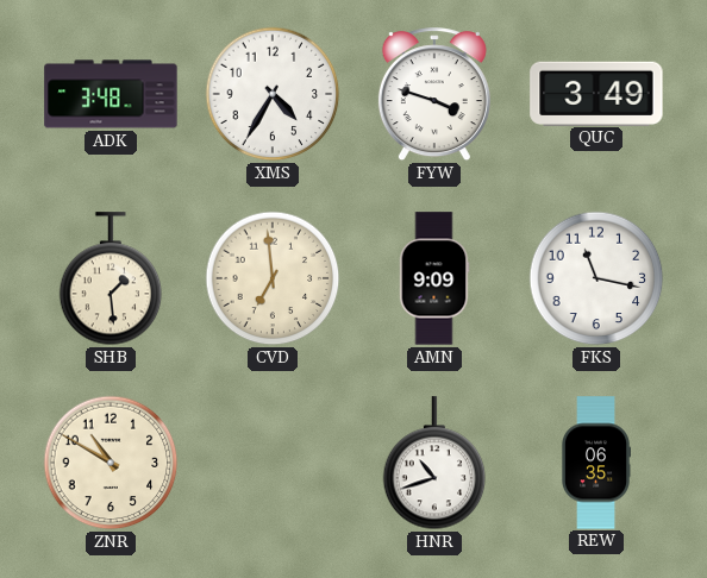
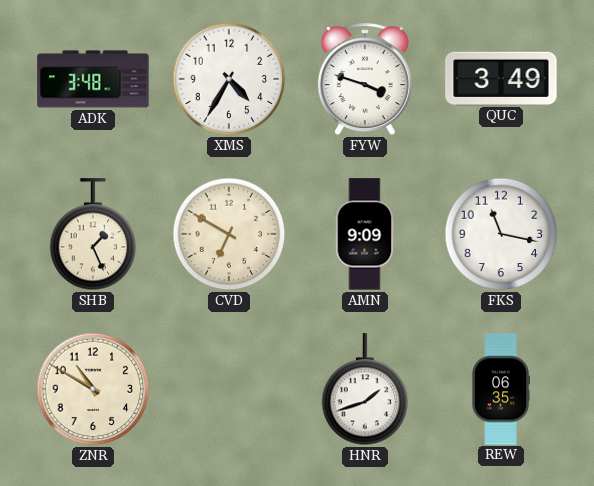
SHB: 1:29 -> 1:26
CVD: 6:59 -> 6:50
HNR: 10:42 -> 1:42
